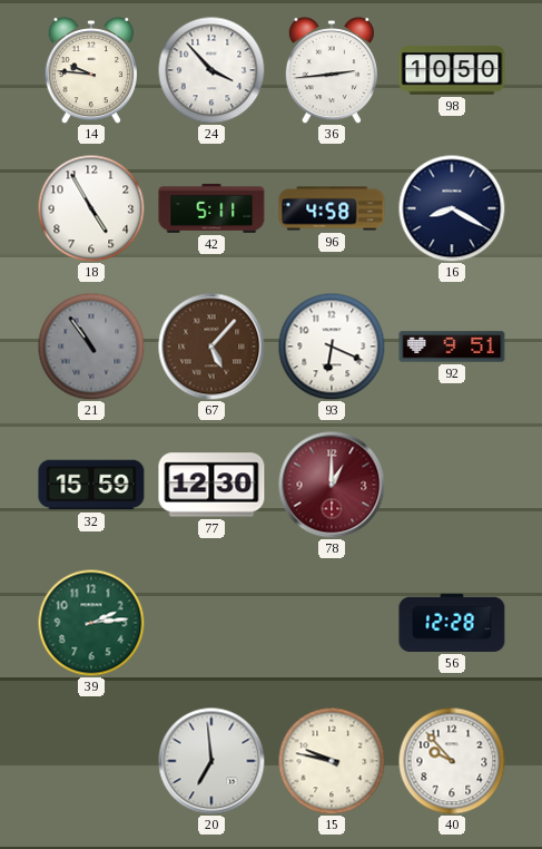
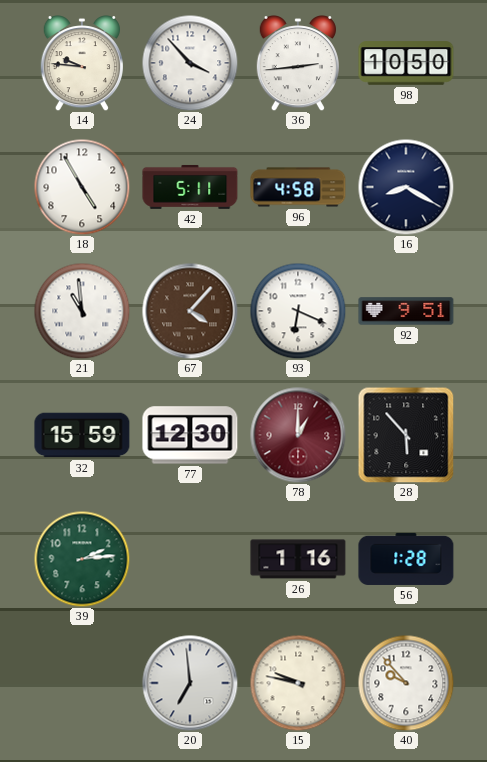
21: 10:54 -> 10:59
21 dial: grey -> white
67: 5:07 -> 4:07
28: none -> 5:53
26: none -> 1:16
56: 12:28 -> 1:28
